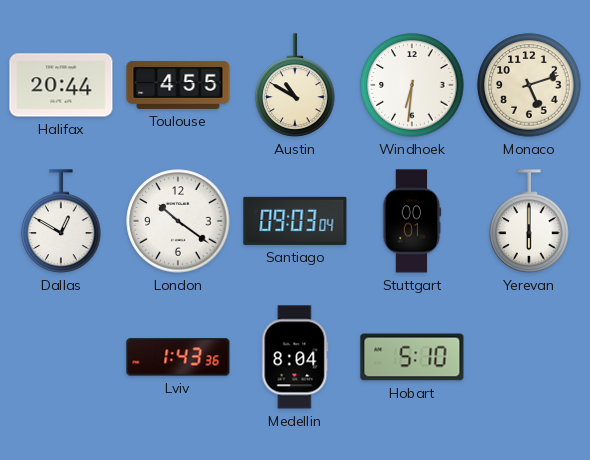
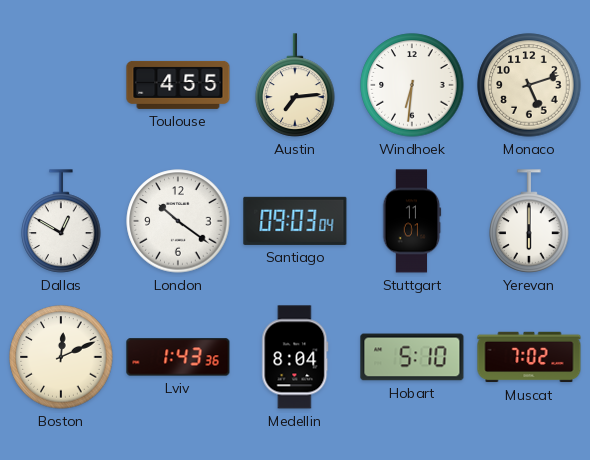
Halifax: 20:44 -> none
Austin: 10:50 -> 7:14
Stuttgart: 00:01 -> 11:01
Boston: none -> 12:11
Muscat: none -> 7:02
